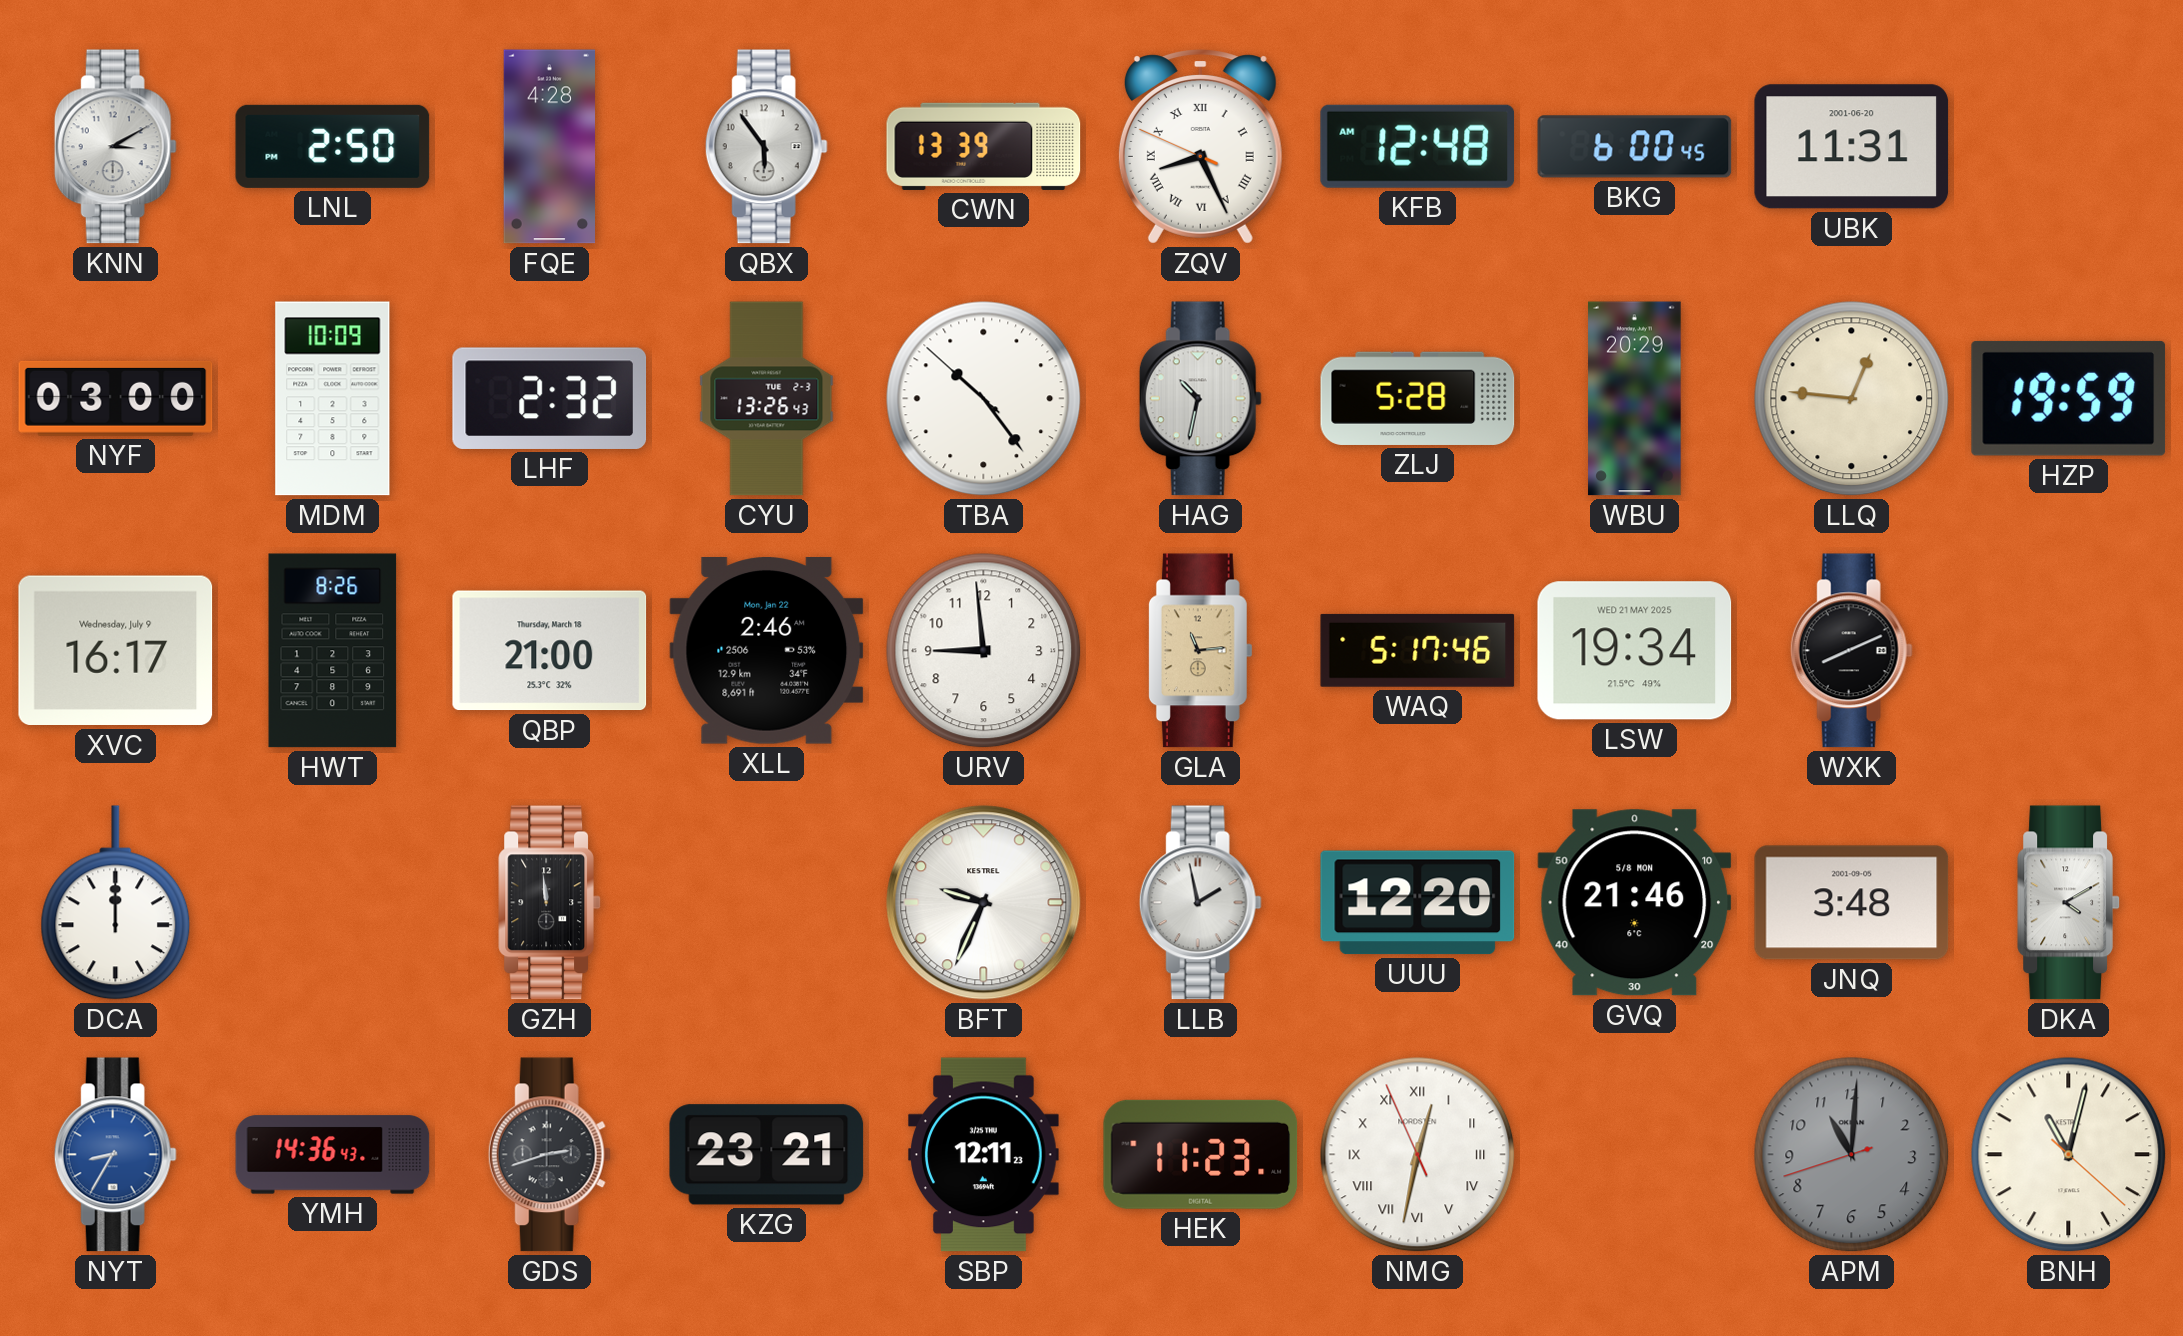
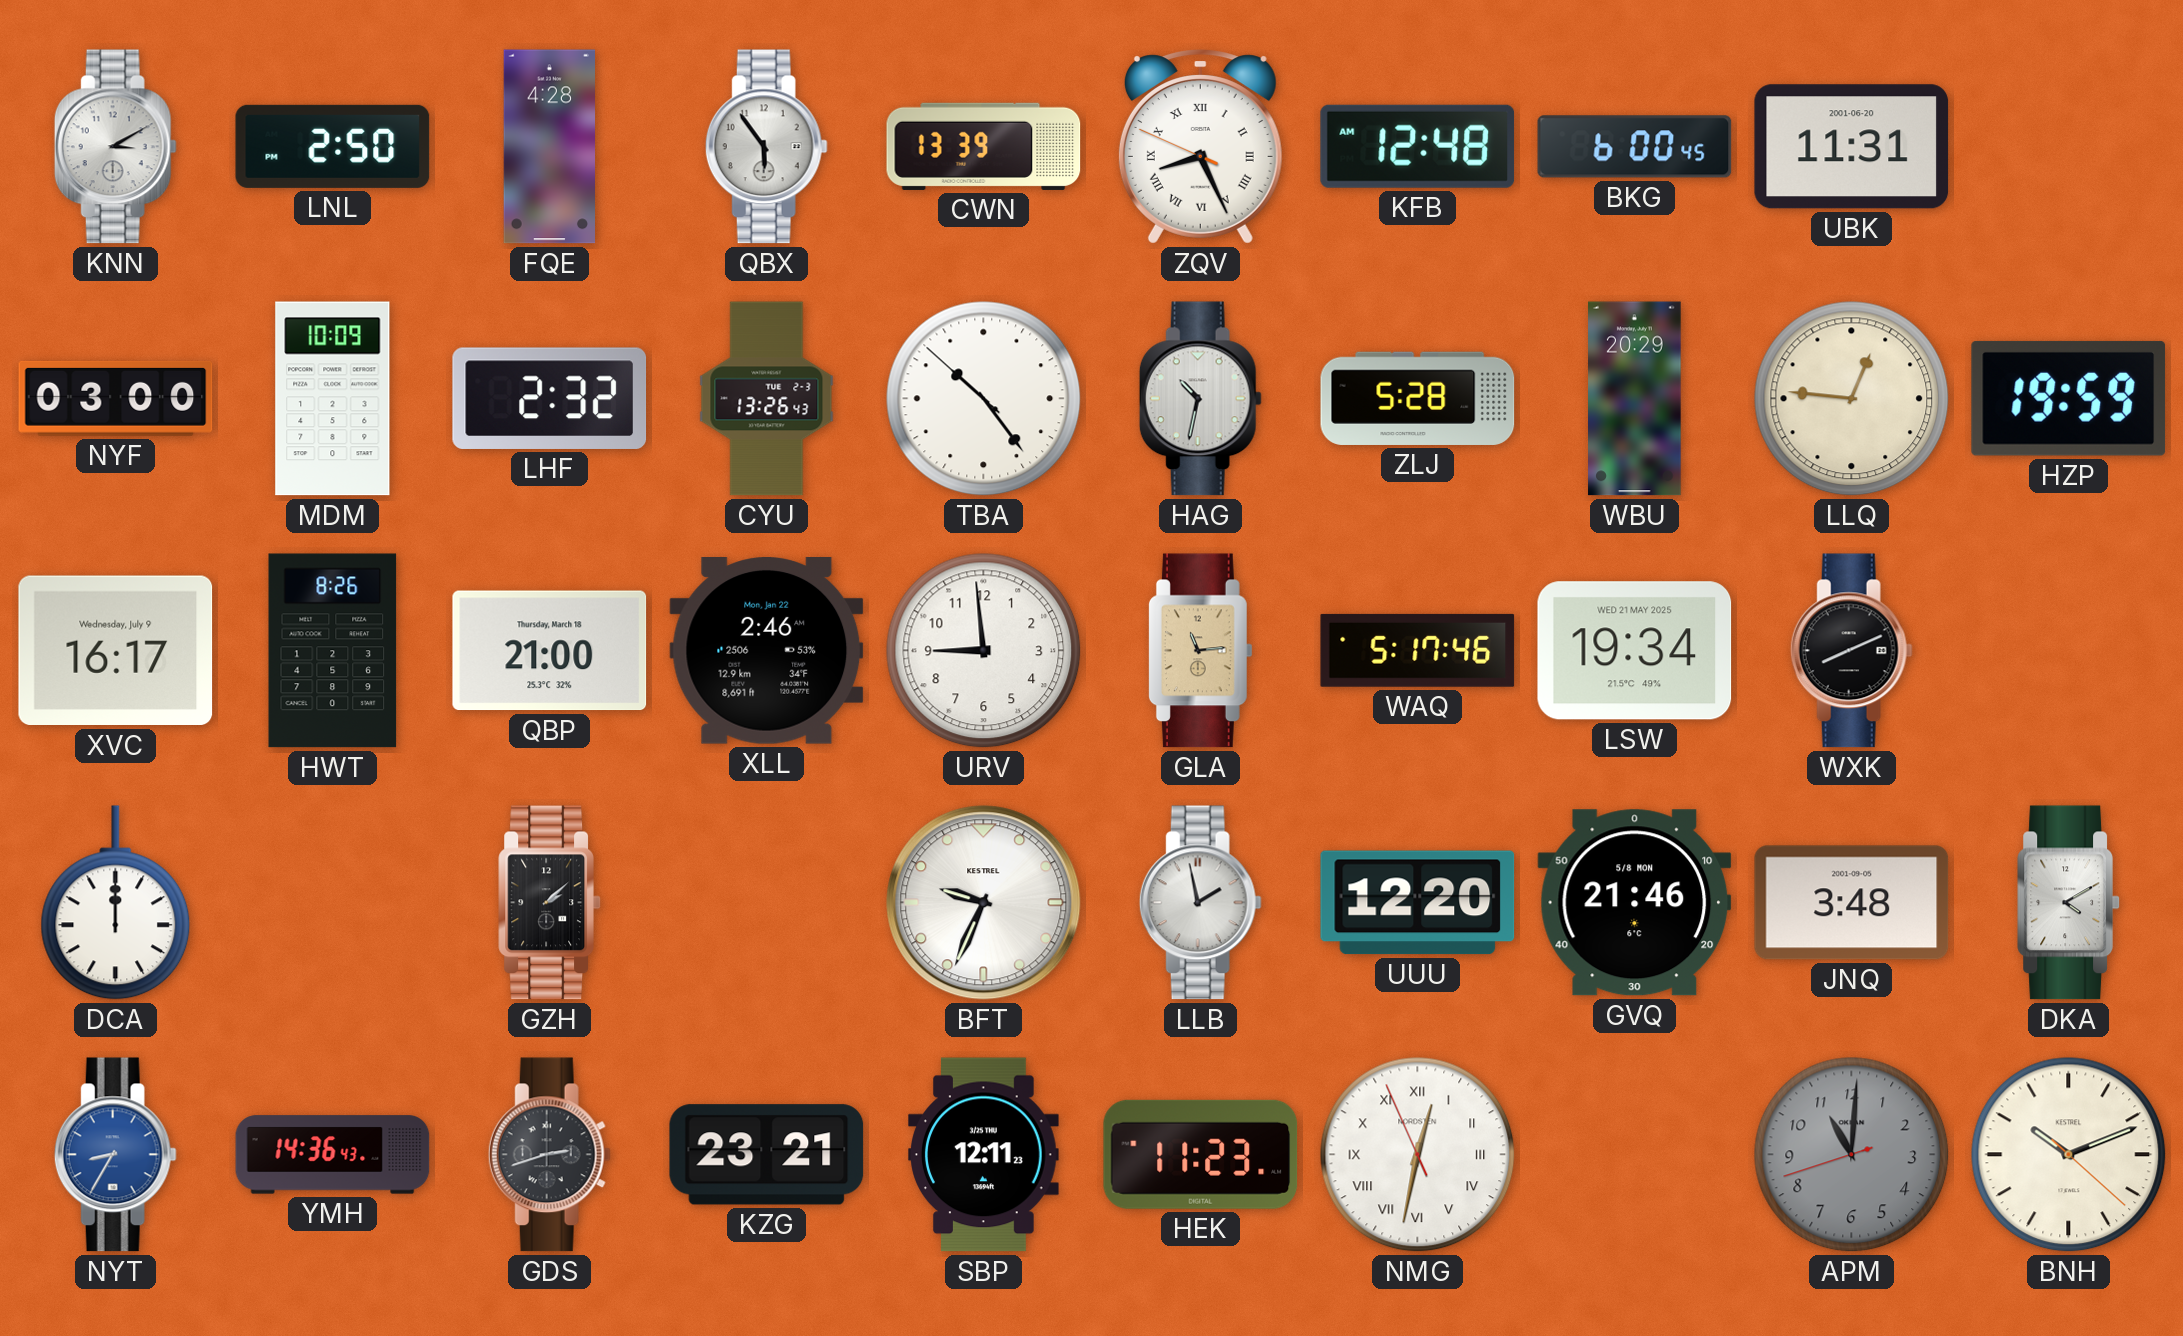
GZH: 11:59 -> 2:08
BNH: 11:02 -> 10:11
